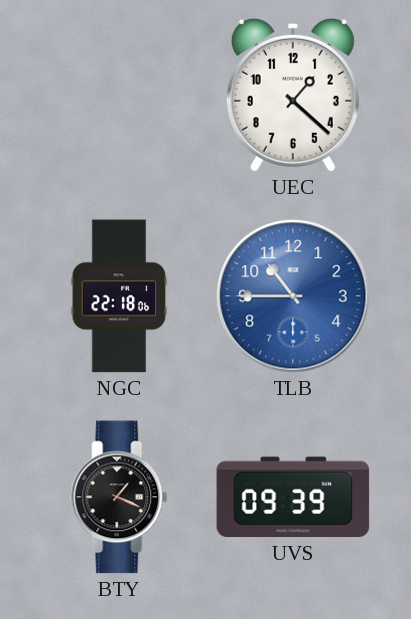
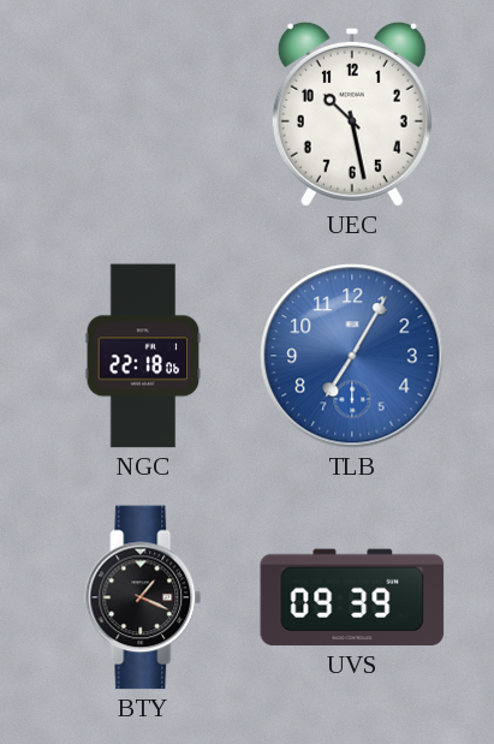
UEC: 1:22 -> 10:28
TLB: 10:45 -> 7:05
